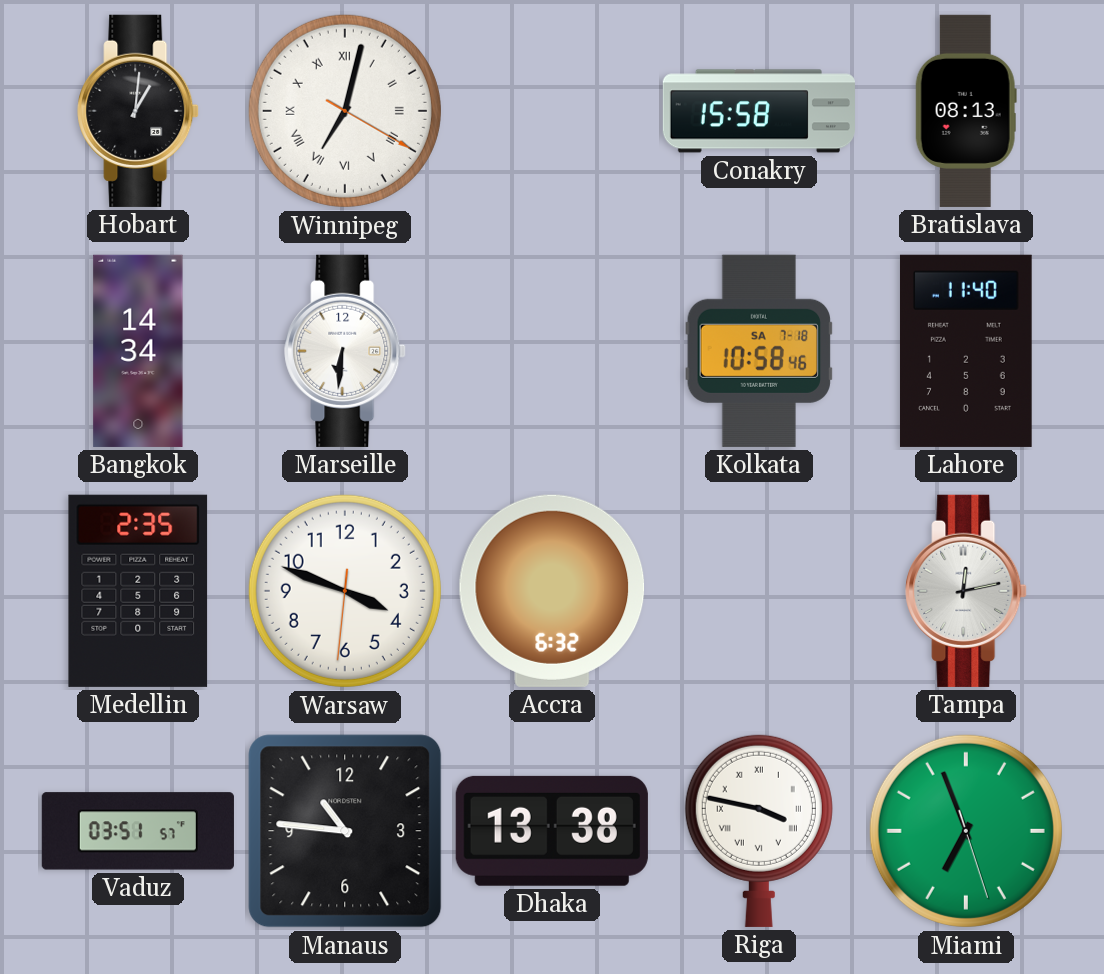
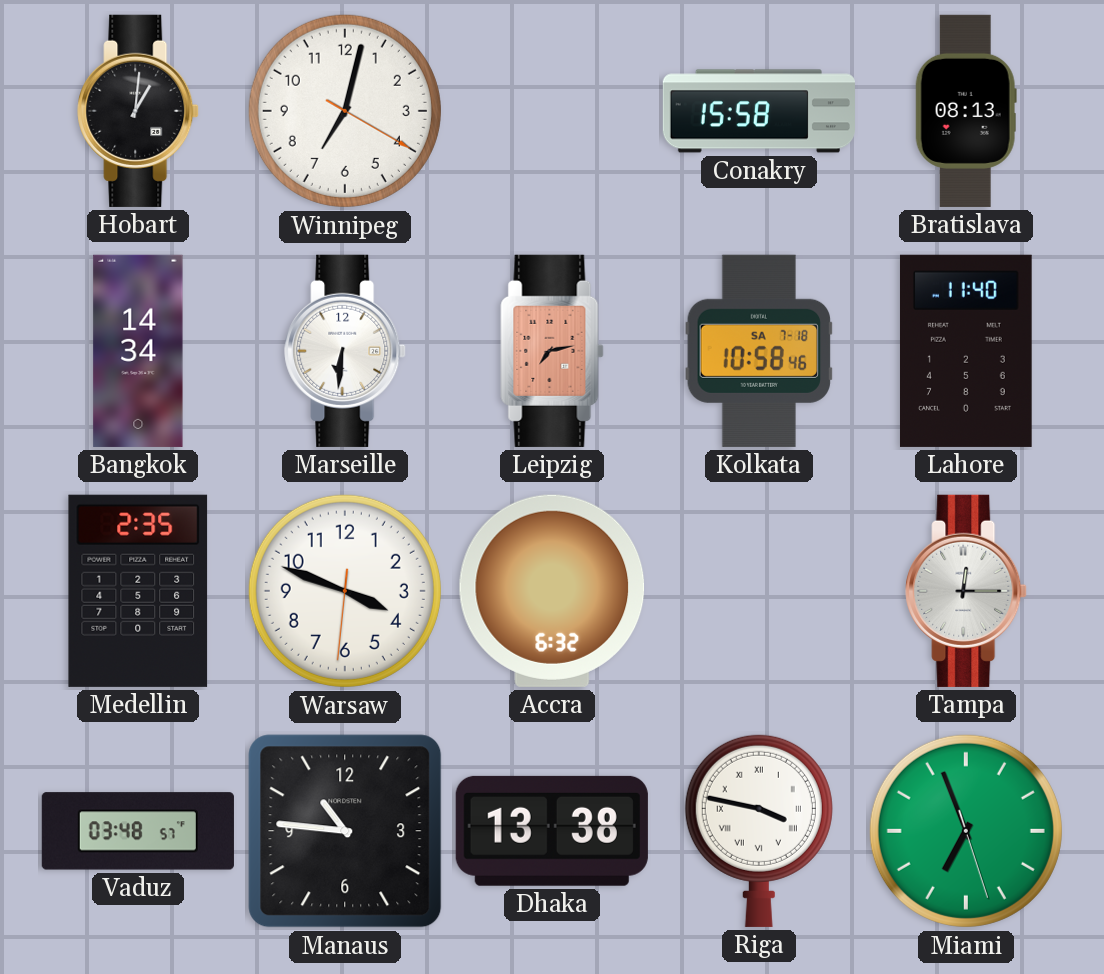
Winnipeg numerals: Roman -> Arabic
Leipzig: none -> 7:13
Tampa: 12:13 -> 12:15
Vaduz: 03:51 -> 03:48
